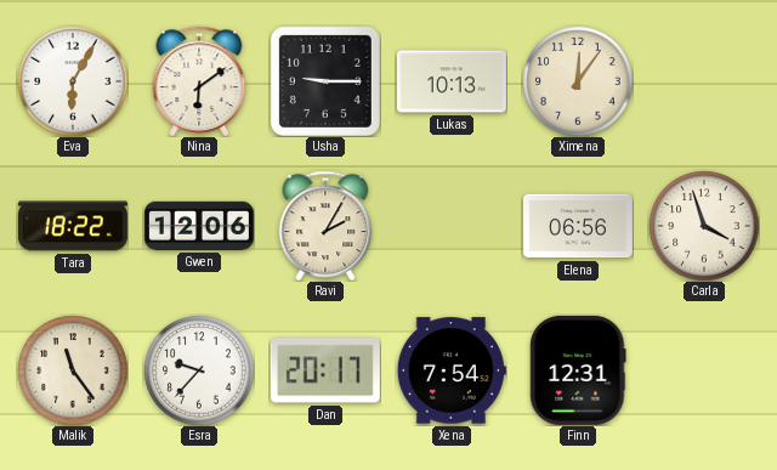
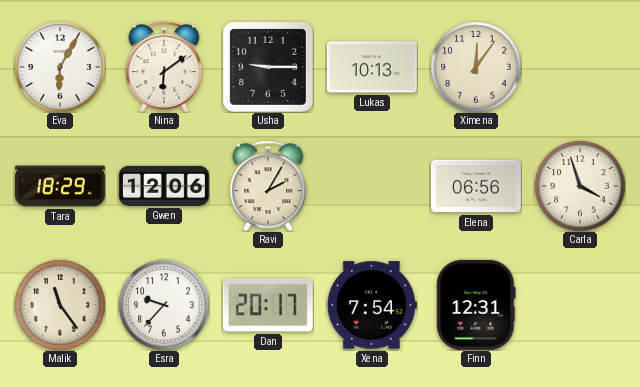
Tara: 18:22 -> 18:29
